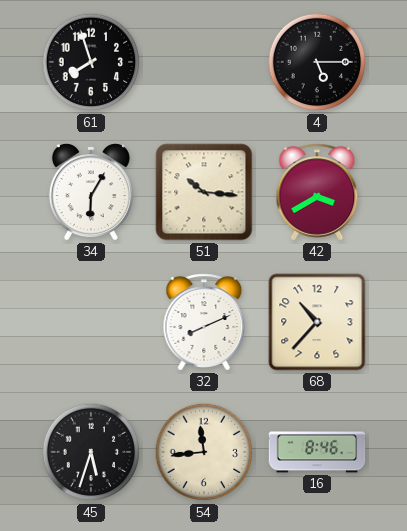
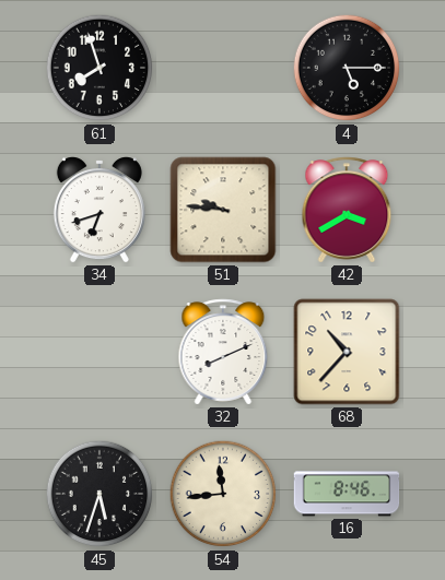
34: 6:05 -> 6:42
51: 10:16 -> 9:46
